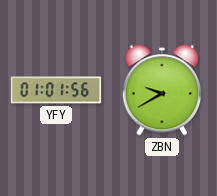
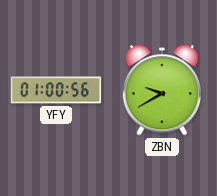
YFY: 01:01 -> 01:00
